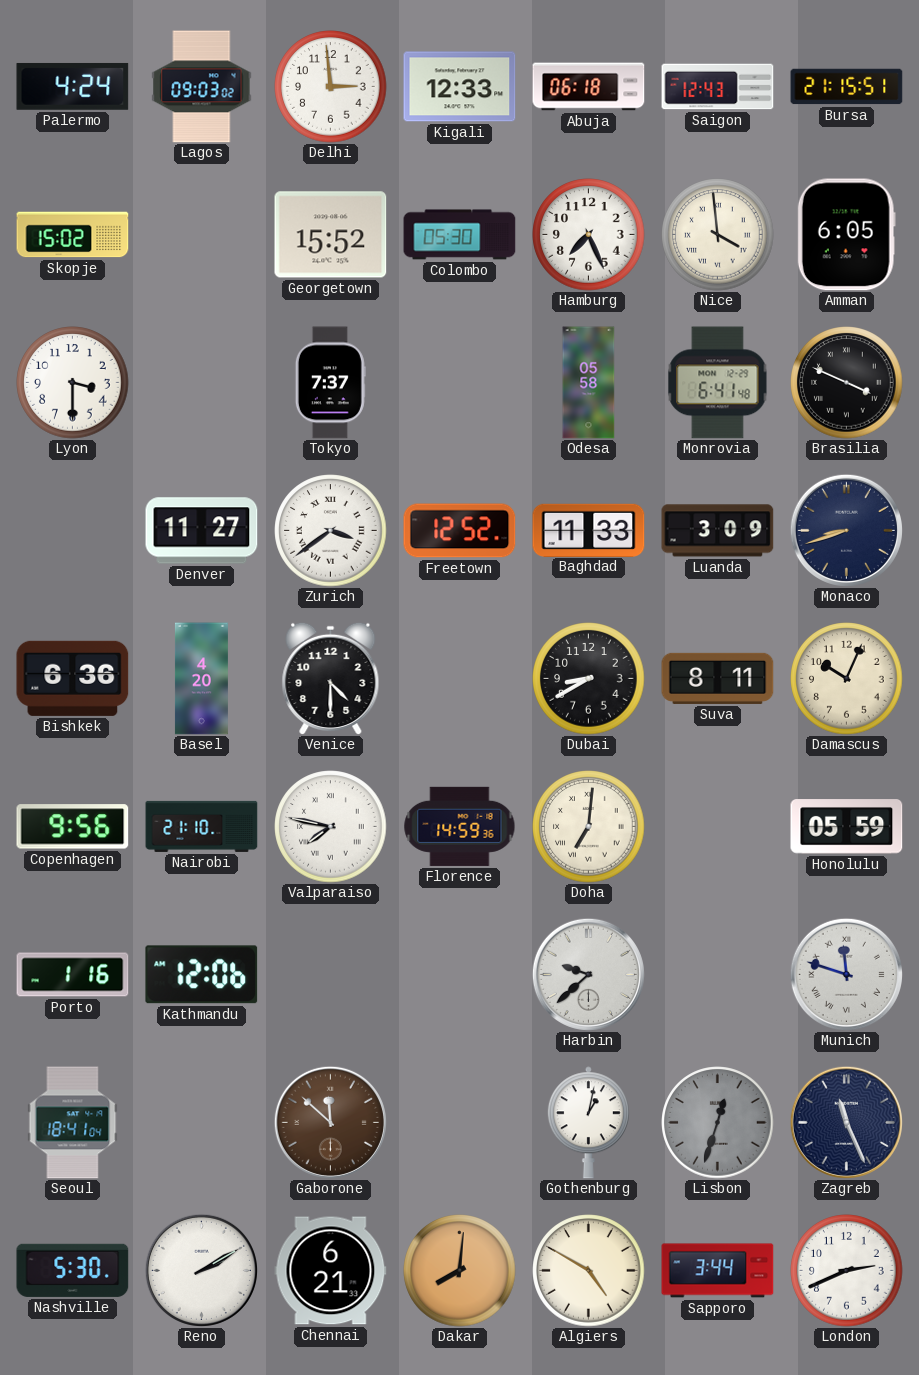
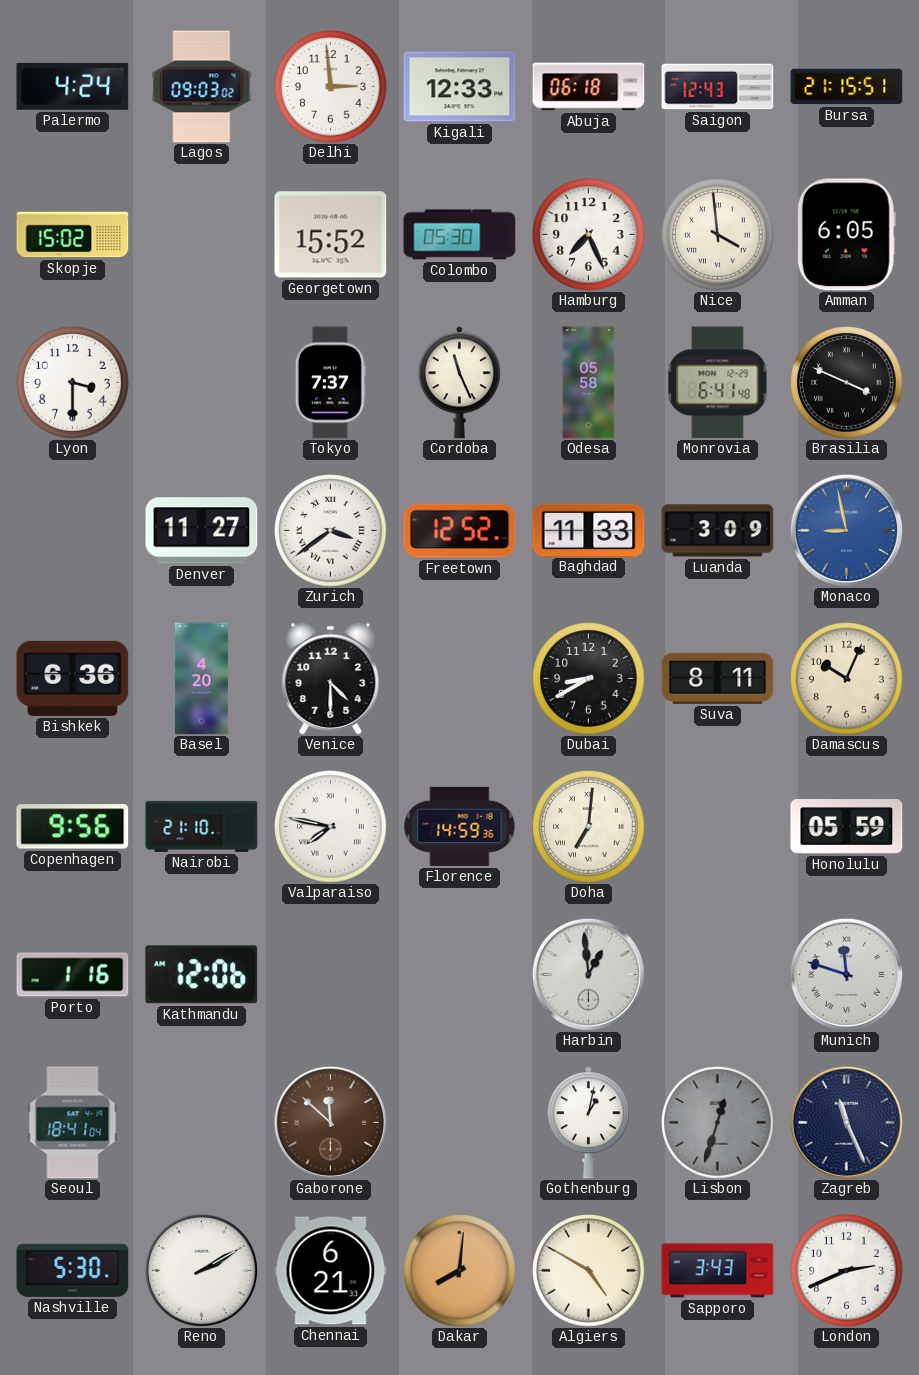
Cordoba: none -> 11:26
Monaco: 8:42 -> 8:58
Monaco dial: navy -> blue
Harbin: 9:38 -> 12:59
Sapporo: 3:44 -> 3:43
